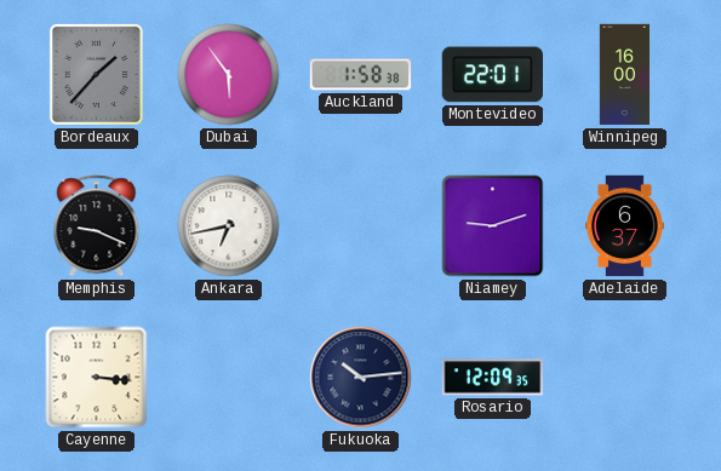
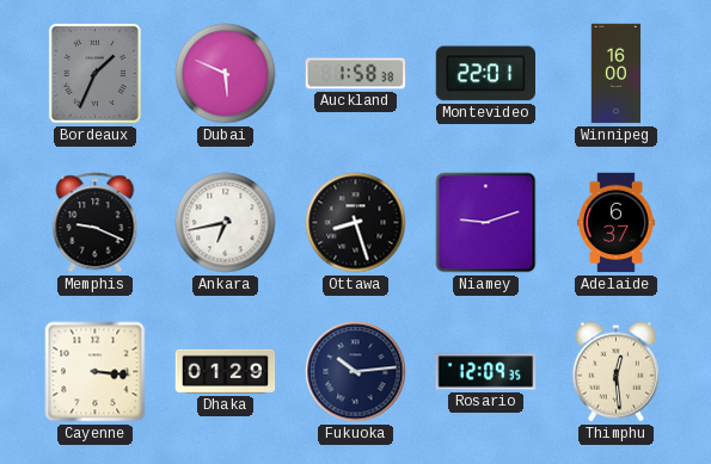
Bordeaux: 1:37 -> 1:34
Dubai: 5:54 -> 5:49
Ottawa: none -> 8:27
Dhaka: none -> 01:29
Thimphu: none -> 12:29
